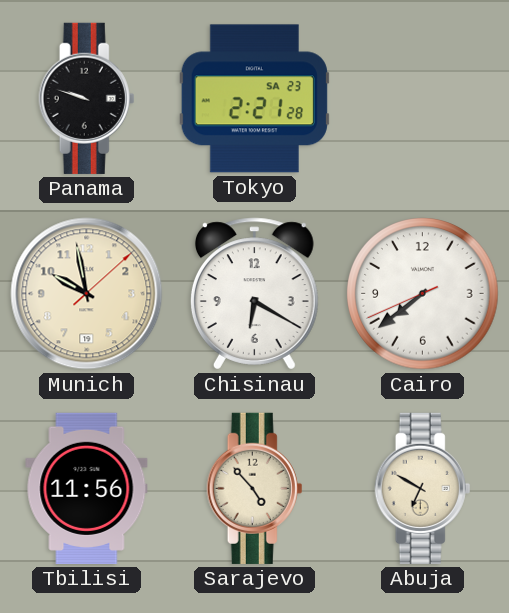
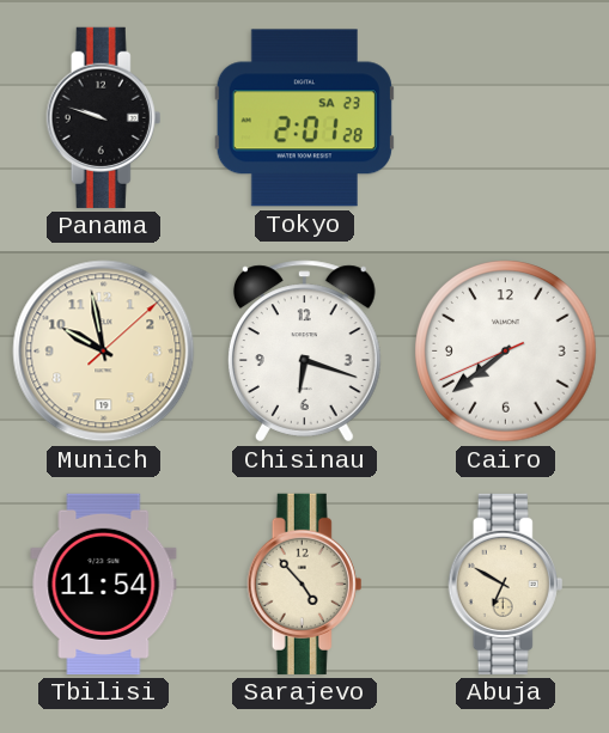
Tokyo: 2:21 -> 2:01
Chisinau: 6:20 -> 6:18
Tbilisi: 11:56 -> 11:54
